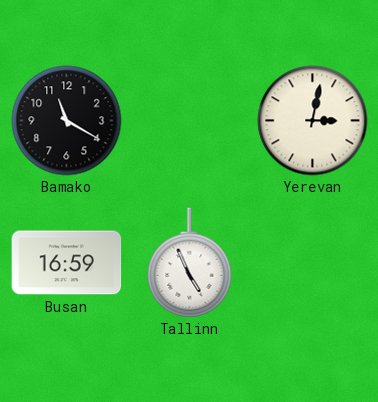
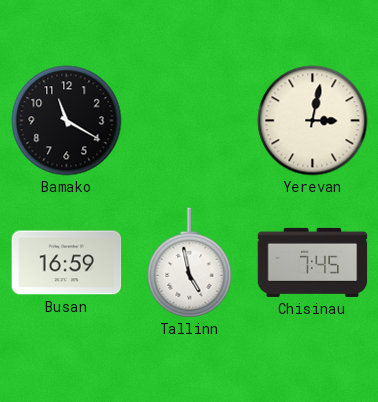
Tallinn: 4:56 -> 4:58
Chisinau: none -> 7:45
